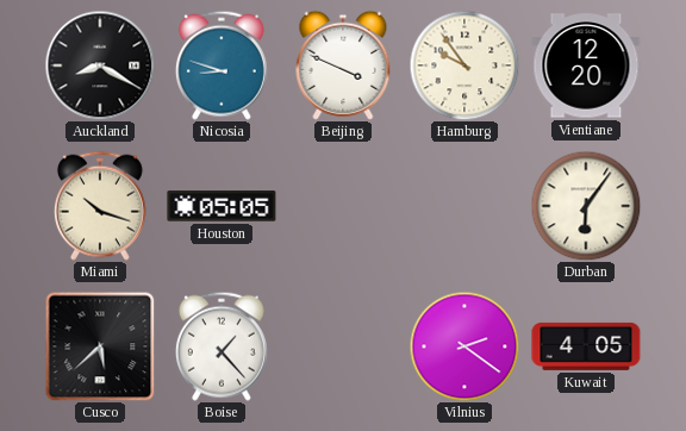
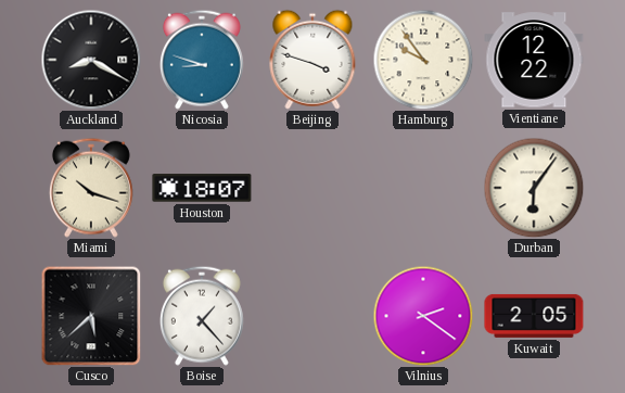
Beijing: 3:49 -> 3:48
Vientiane: 12:20 -> 12:22
Houston: 05:05 -> 18:07
Kuwait: 4:05 -> 2:05
